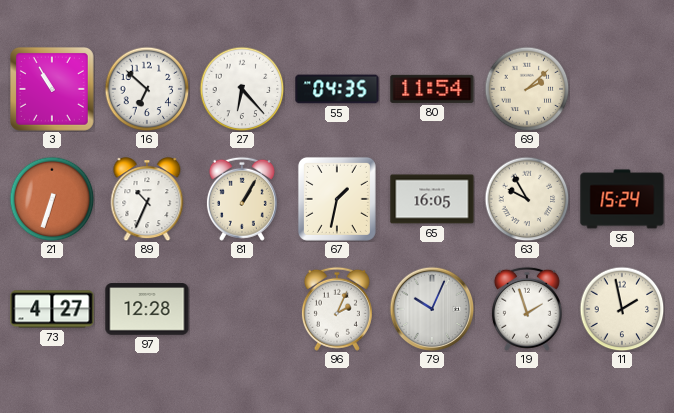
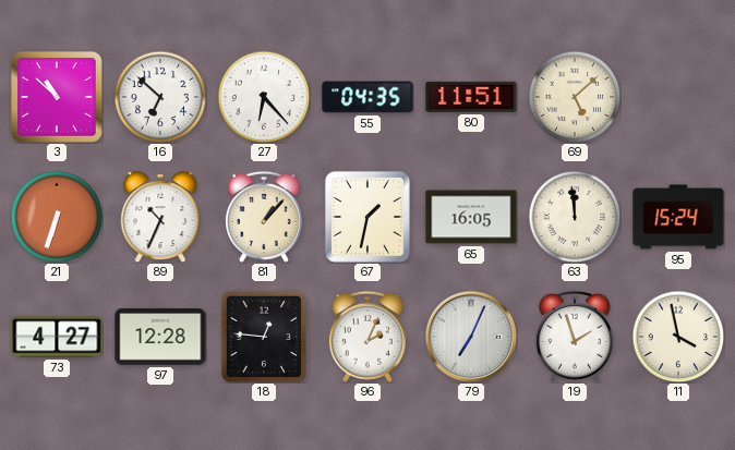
3: 10:55 -> 10:52
80: 11:54 -> 11:51
69: 2:08 -> 5:08
81: 1:05 -> 1:07
63: 9:55 -> 11:59
18: none -> 12:46
79: 10:04 -> 7:04
11: 1:58 -> 3:58
